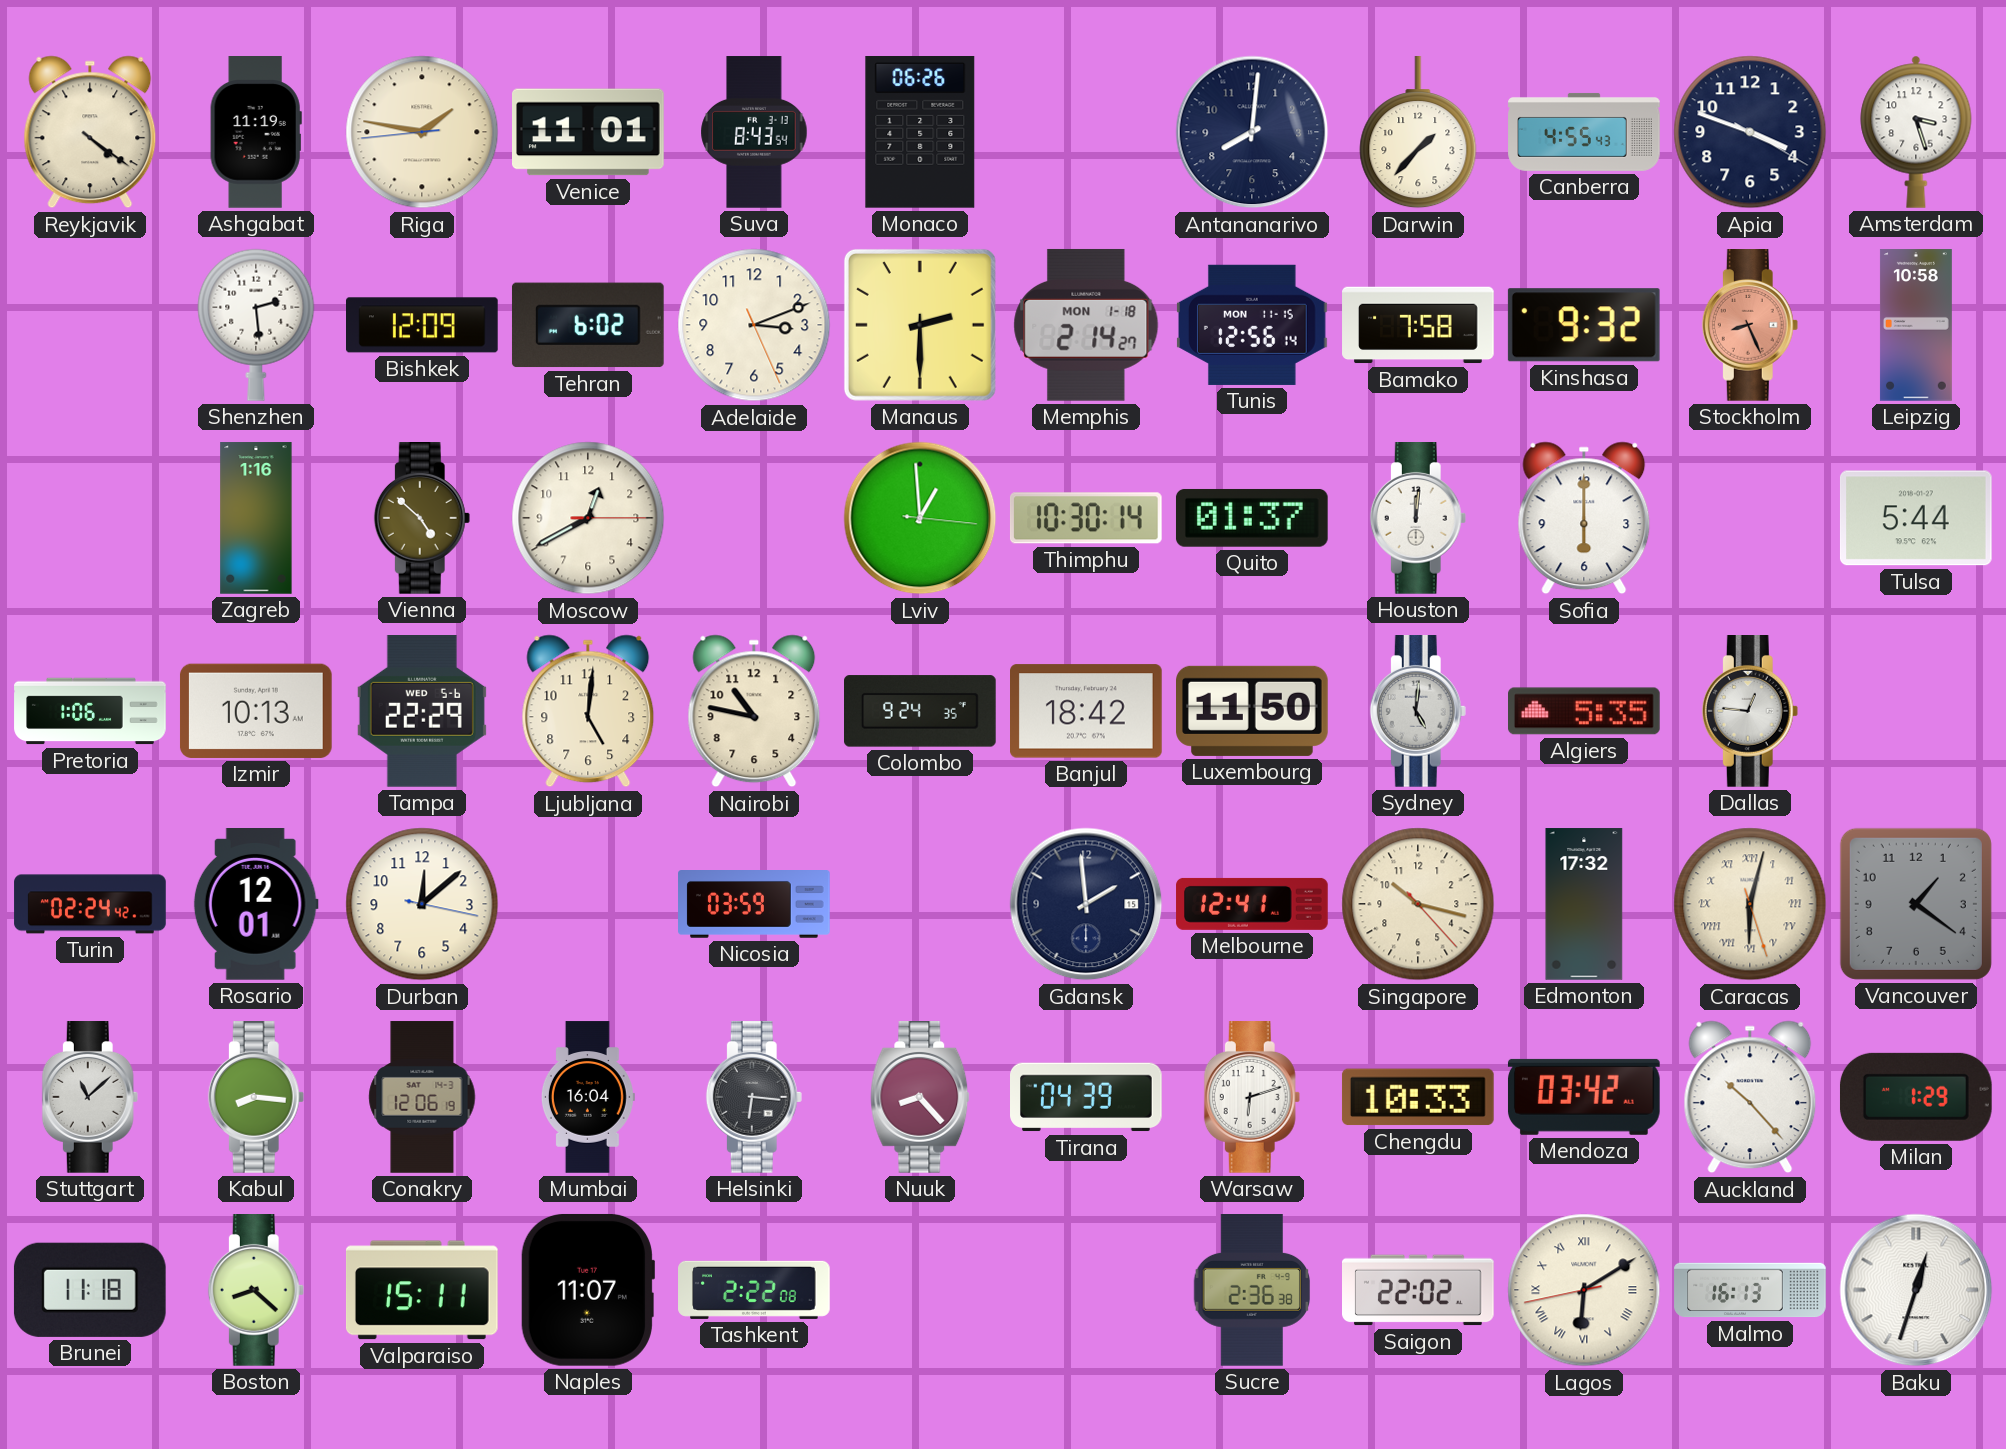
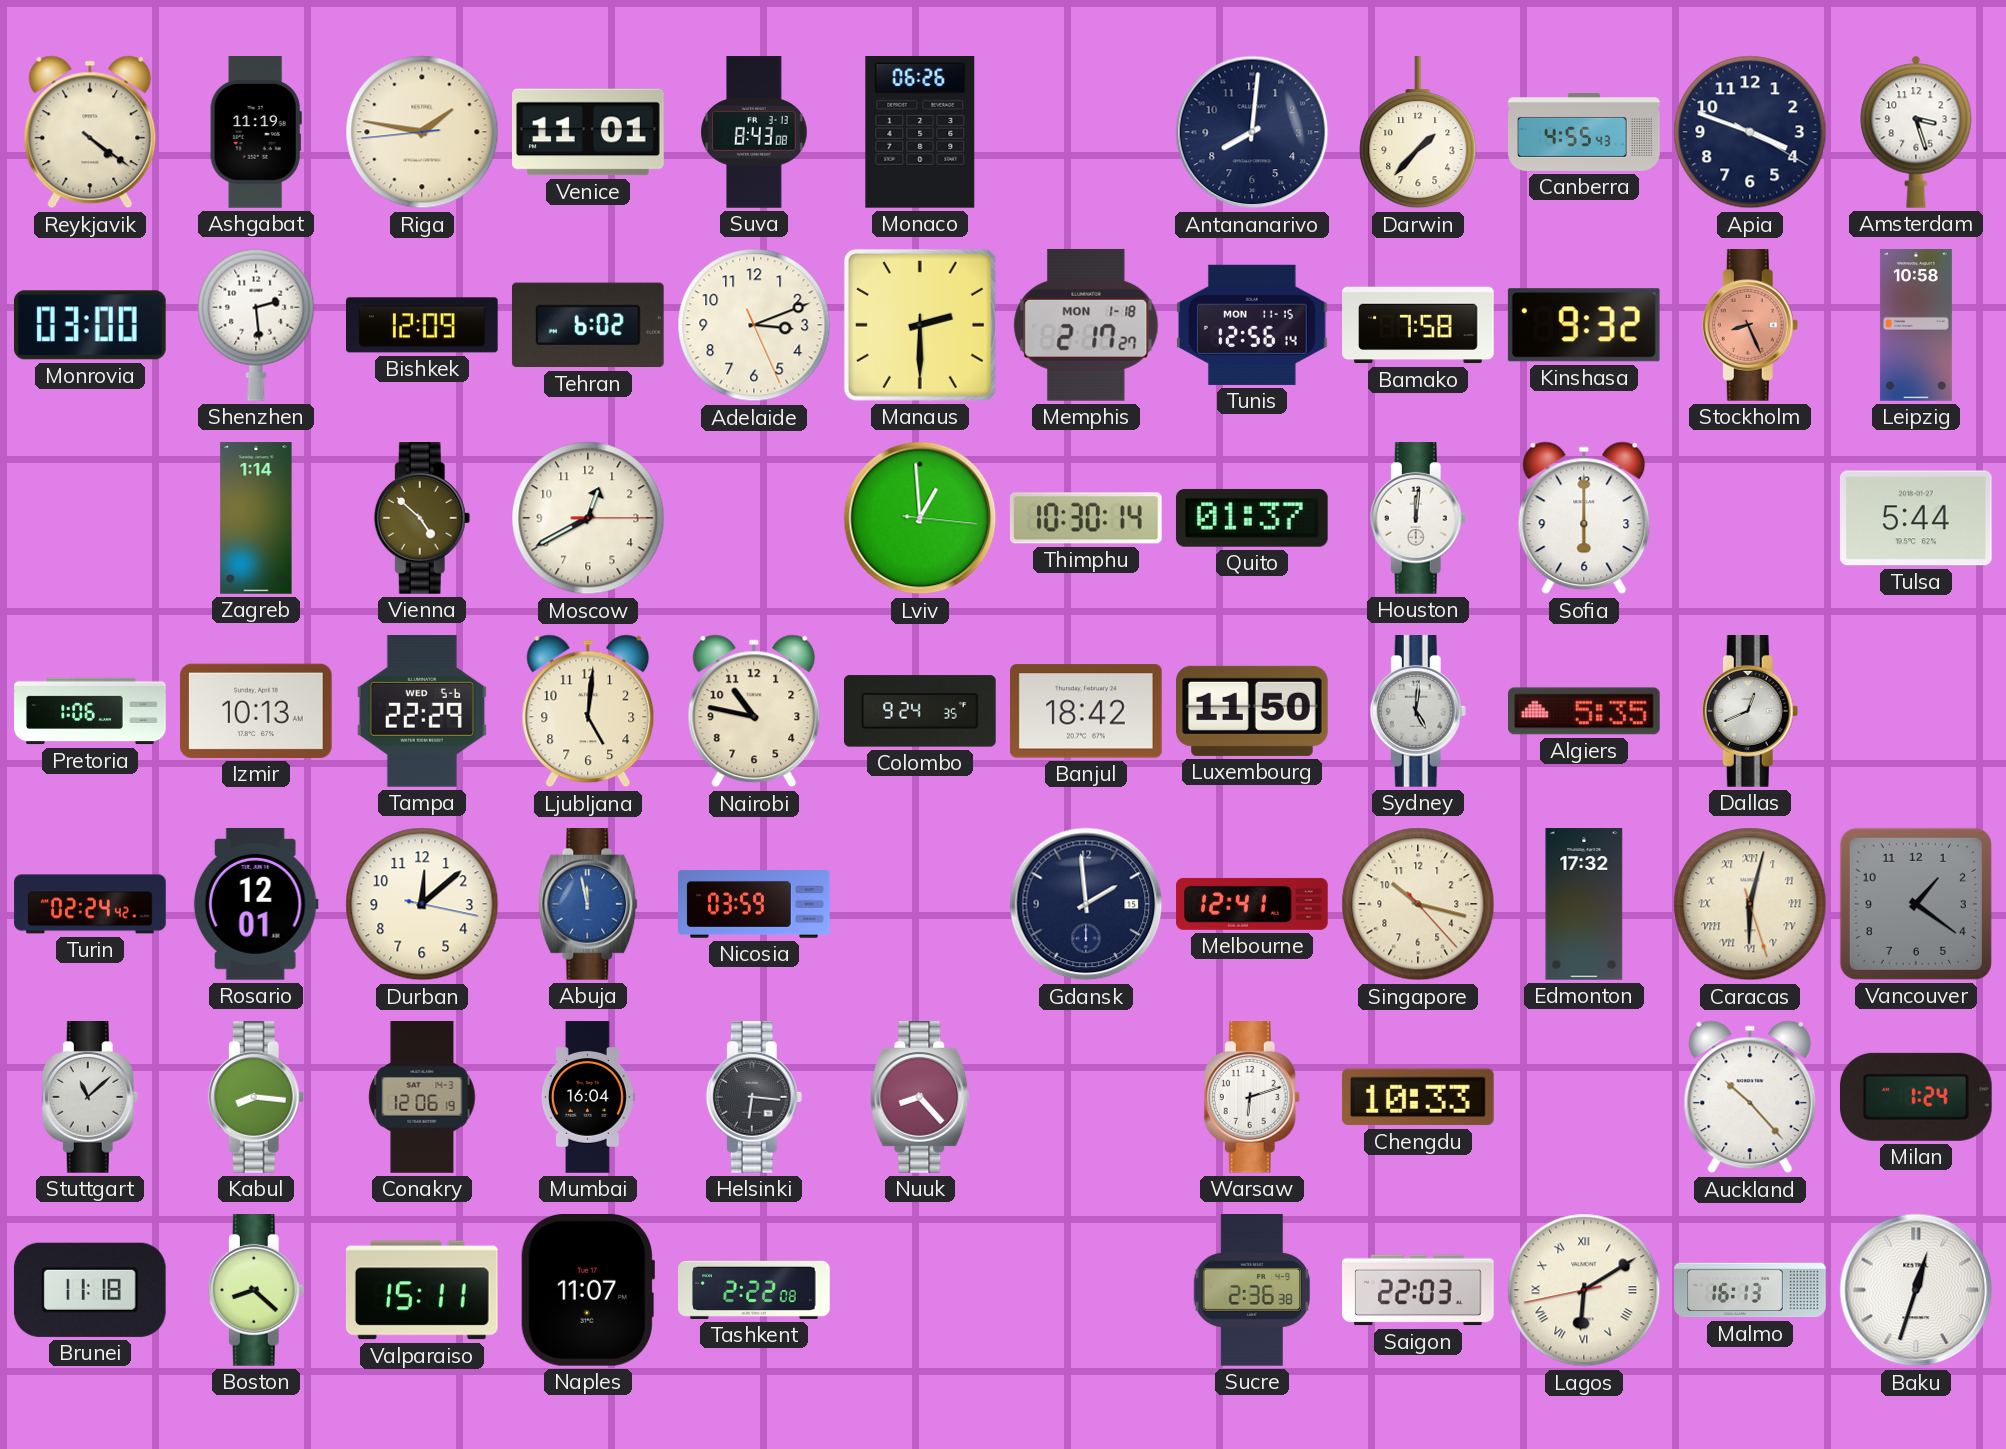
Suva: 8:43:54 -> 8:43:08
Monrovia: none -> 03:00
Memphis: 2:14 -> 2:17
Zagreb: 1:16 -> 1:14
Dallas: 12:46 -> 12:41
Abuja: none -> 11:58
Tirana: 04:39 -> none
Mendoza: 03:42 -> none
Milan: 1:29 -> 1:24
Saigon: 22:02 -> 22:03
